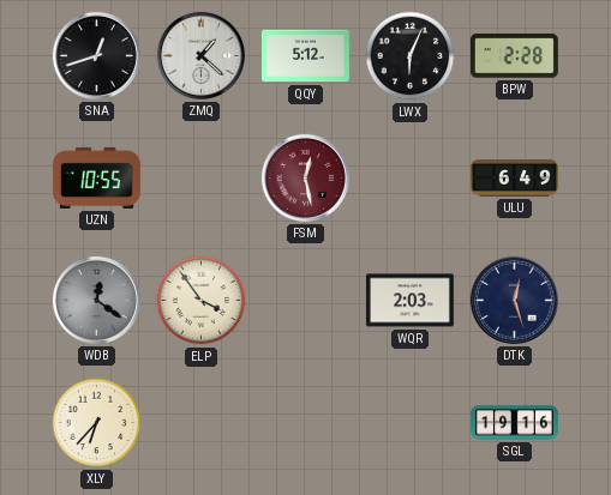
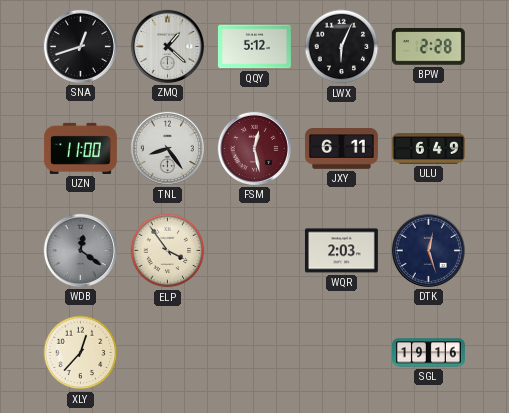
UZN: 10:55 -> 11:00
TNL: none -> 8:24
JXY: none -> 6:11
XLY: 6:37 -> 12:37
